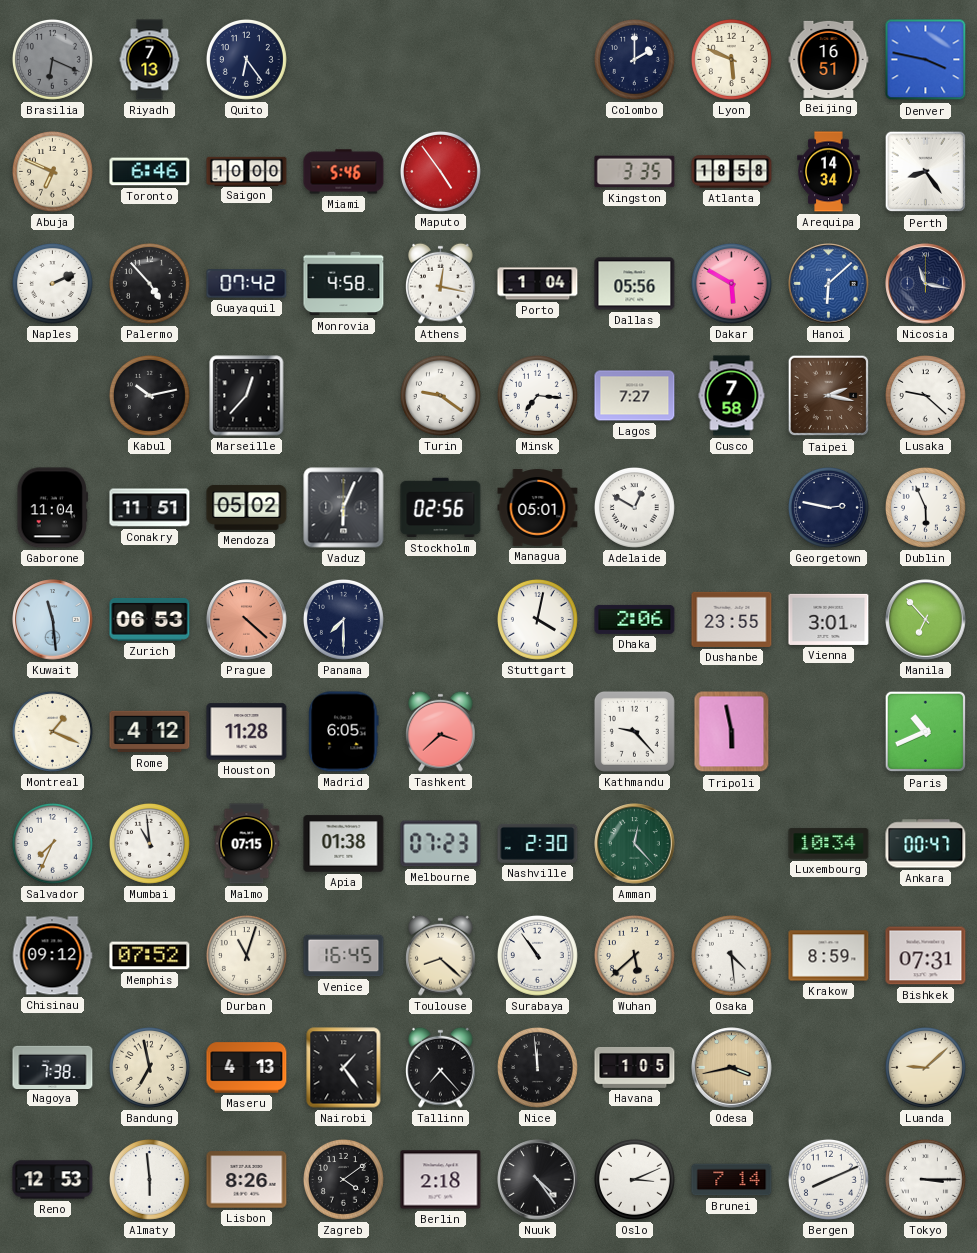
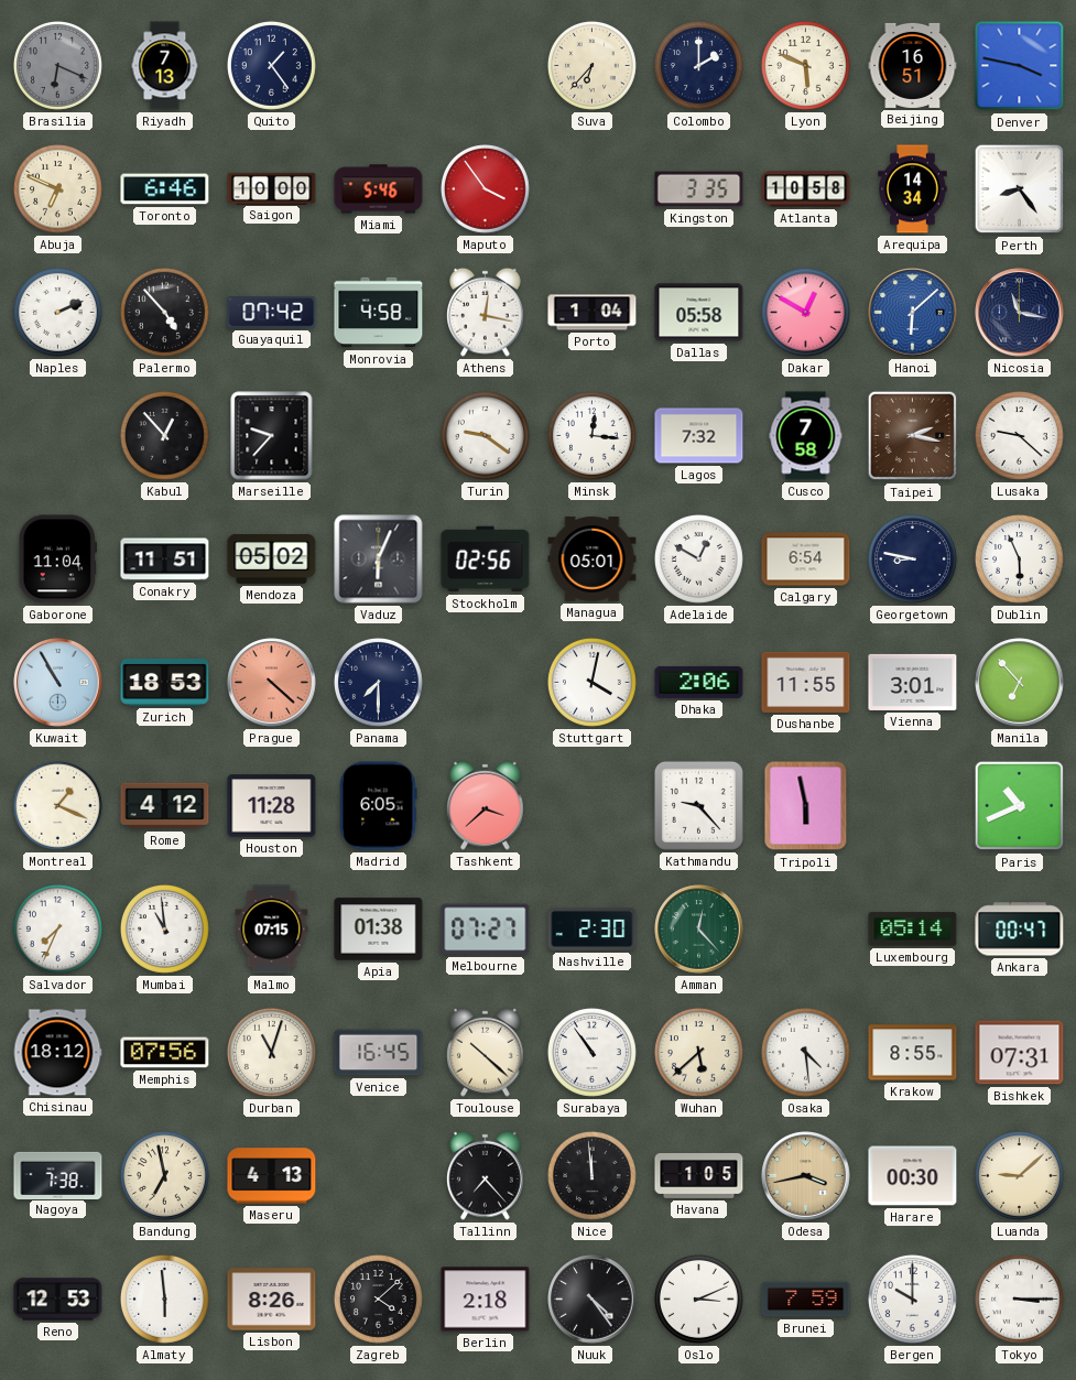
Quito: 6:24 -> 1:24
Suva: none -> 6:37
Maputo: 4:54 -> 3:54
Atlanta: 18:58 -> 10:58
Dallas: 05:56 -> 05:58
Dakar: 5:50 -> 12:50
Kabul: 10:13 -> 12:53
Marseille: 12:37 -> 9:37
Minsk: 7:16 -> 12:16
Lagos: 7:27 -> 7:32
Calgary: none -> 6:54
Georgetown: 2:47 -> 8:47
Kuwait: 11:29 -> 10:55
Zurich: 06:53 -> 18:53
Dushanbe: 23:55 -> 11:55
Melbourne: 07:23 -> 07:27
Luxembourg: 10:34 -> 05:14
Chisinau: 09:12 -> 18:12
Memphis: 07:52 -> 07:56
Toulouse: 8:22 -> 10:22
Krakow: 8:59 -> 8:55
Nairobi: 1:24 -> none
Harare: none -> 00:30
Zagreb: 4:09 -> 4:08
Brunei: 7:14 -> 7:59
Bergen: 8:11 -> 10:00
